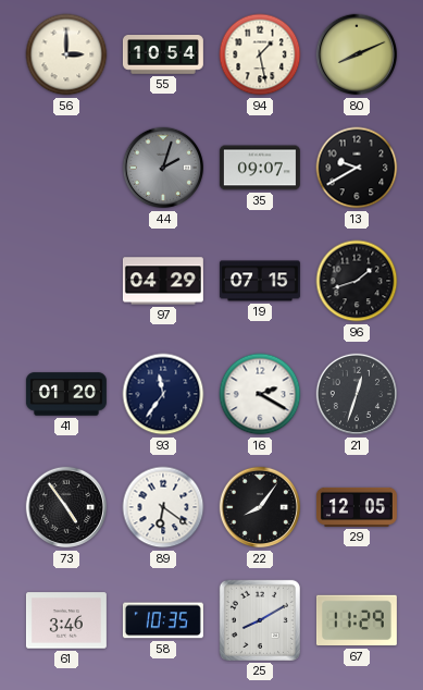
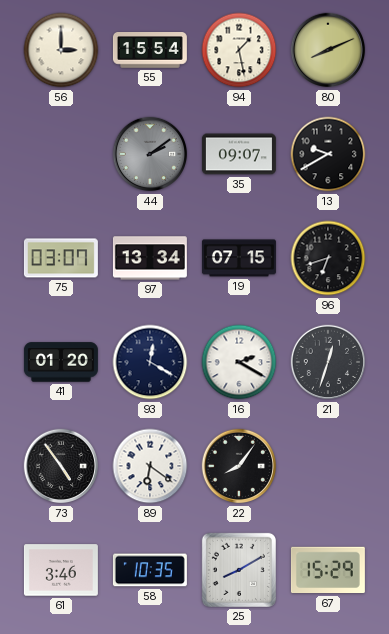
55: 10:54 -> 15:54
44: 2:03 -> 2:09
75: none -> 03:07
97: 04:29 -> 13:34
96: 1:42 -> 6:42
93: 11:36 -> 12:20
29: 12:05 -> none
67: 11:29 -> 15:29
